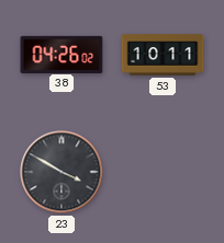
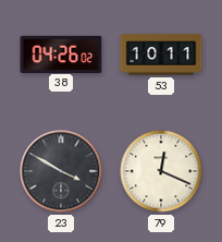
79: none -> 12:19
